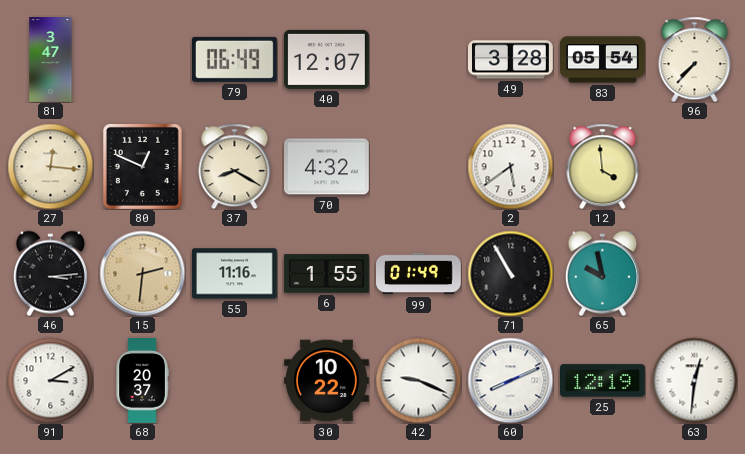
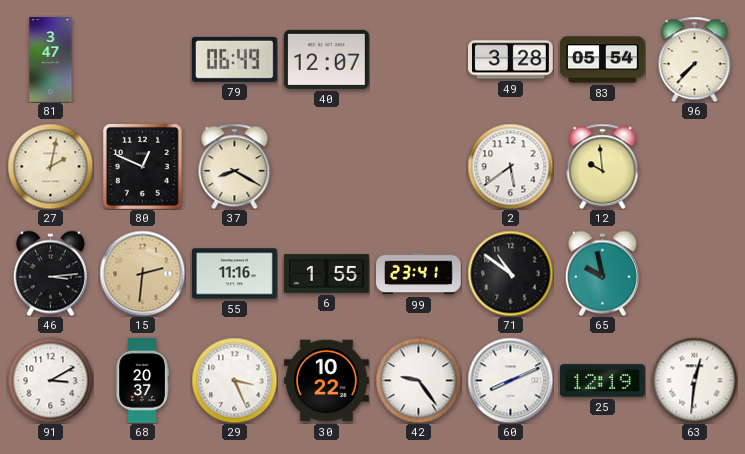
27: 12:16 -> 2:02
70: 4:32 -> none
12: 3:59 -> 9:59
99: 01:49 -> 23:41
71: 10:55 -> 10:51
29: none -> 3:26
42: 9:19 -> 9:24
